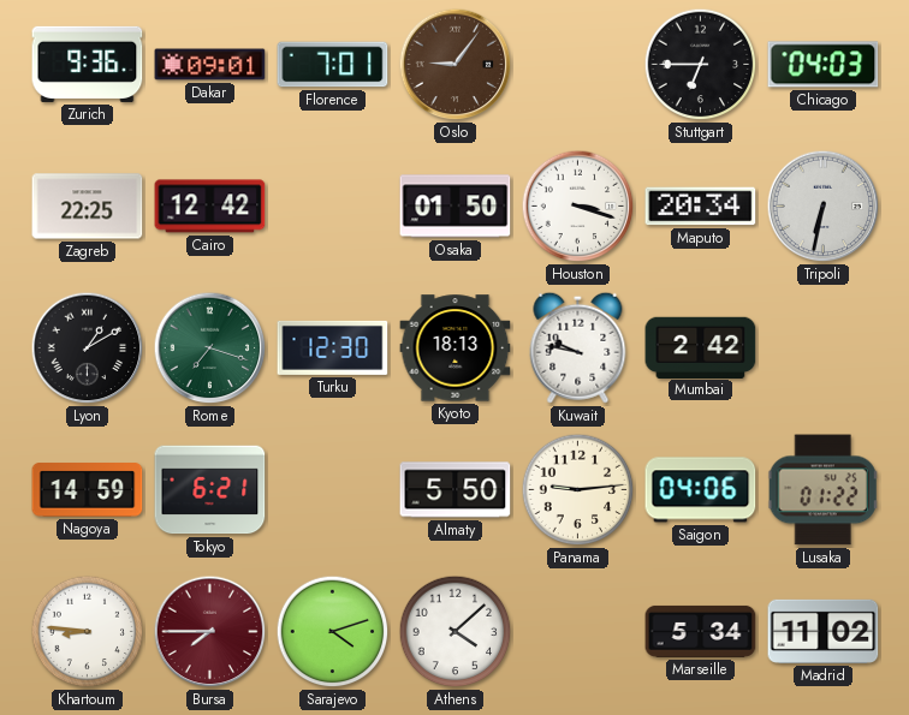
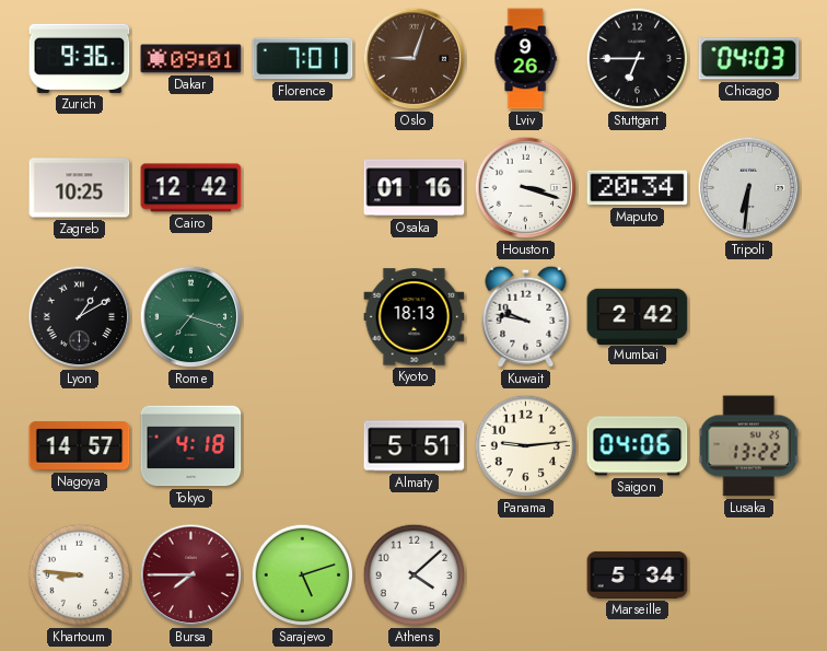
Oslo: 9:06 -> 9:03
Lviv: none -> 9:26
Zagreb: 22:25 -> 10:25
Osaka: 01:50 -> 01:16
Tripoli: 6:32 -> 6:31
Turku: 12:30 -> none
Nagoya: 14:59 -> 14:57
Tokyo: 6:21 -> 4:18
Almaty: 5:50 -> 5:51
Lusaka: 01:22 -> 13:22
Sarajevo: 4:12 -> 5:12
Madrid: 11:02 -> none
